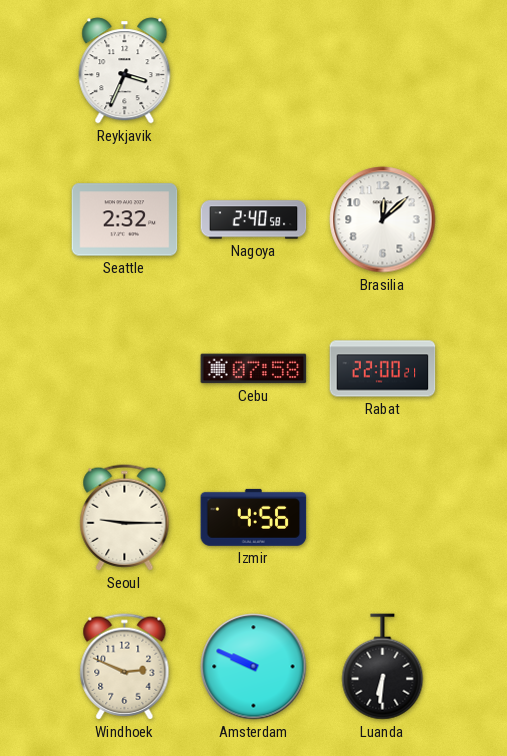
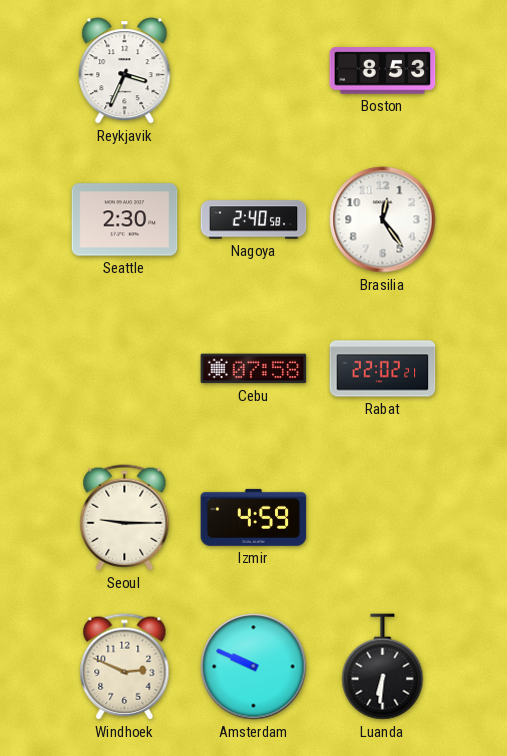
Boston: none -> 8:53
Seattle: 2:32 -> 2:30
Brasilia: 12:08 -> 12:24
Rabat: 22:00 -> 22:02
Izmir: 4:56 -> 4:59
